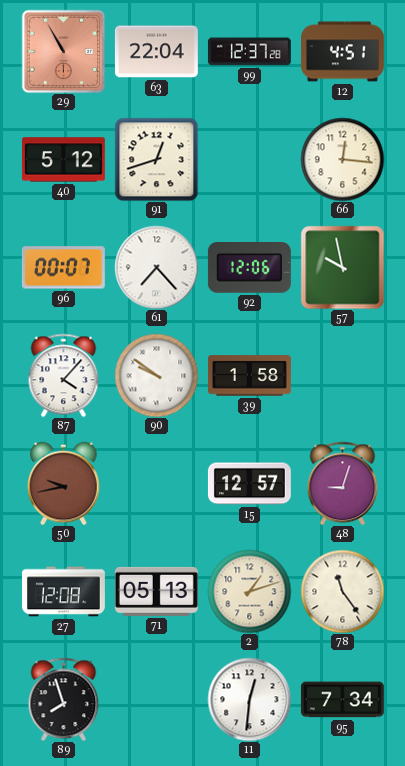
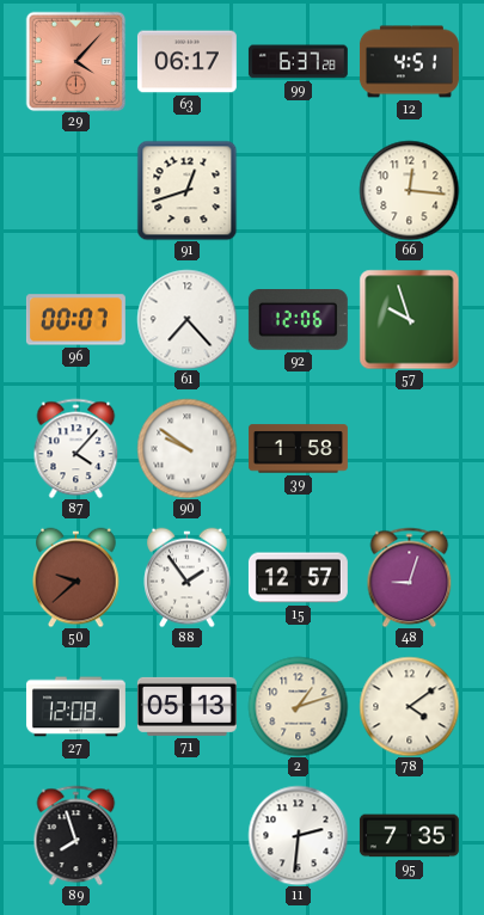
29: 10:55 -> 4:07
63: 22:04 -> 06:17
99: 12:37 -> 6:37
40: 5:12 -> none
57: 9:58 -> 9:57
50: 9:43 -> 9:38
88: none -> 1:54
78: 11:24 -> 4:09
11: 12:31 -> 2:31
95: 7:34 -> 7:35
